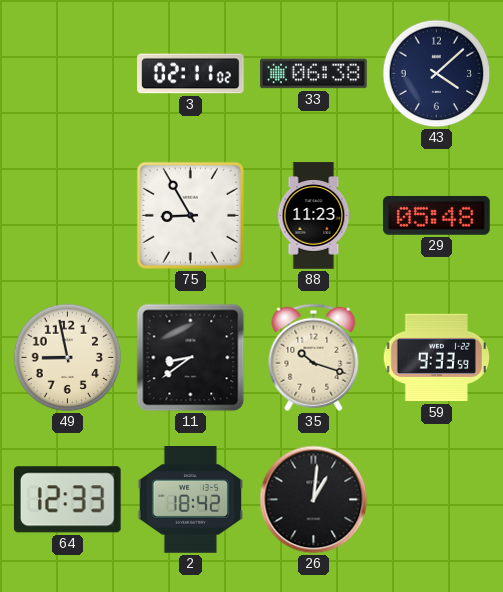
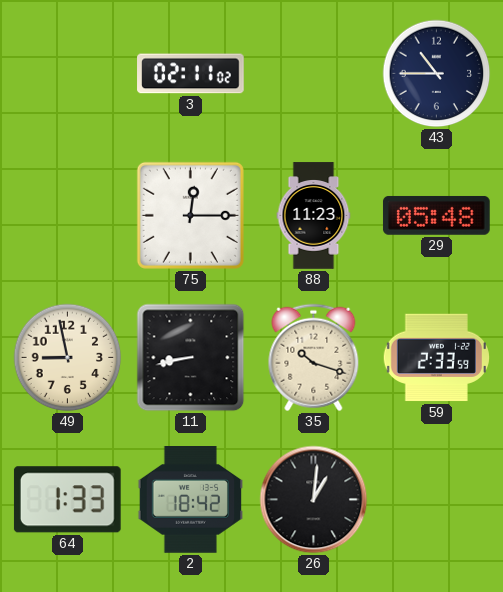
33: 06:38 -> none
43: 4:08 -> 10:45
75: 8:55 -> 12:15
11: 8:39 -> 8:43
59: 9:33 -> 2:33
64: 12:33 -> 1:33
